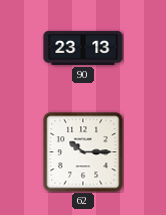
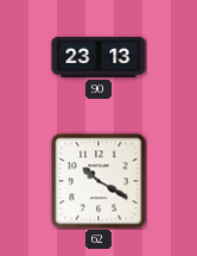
62: 10:15 -> 10:20
